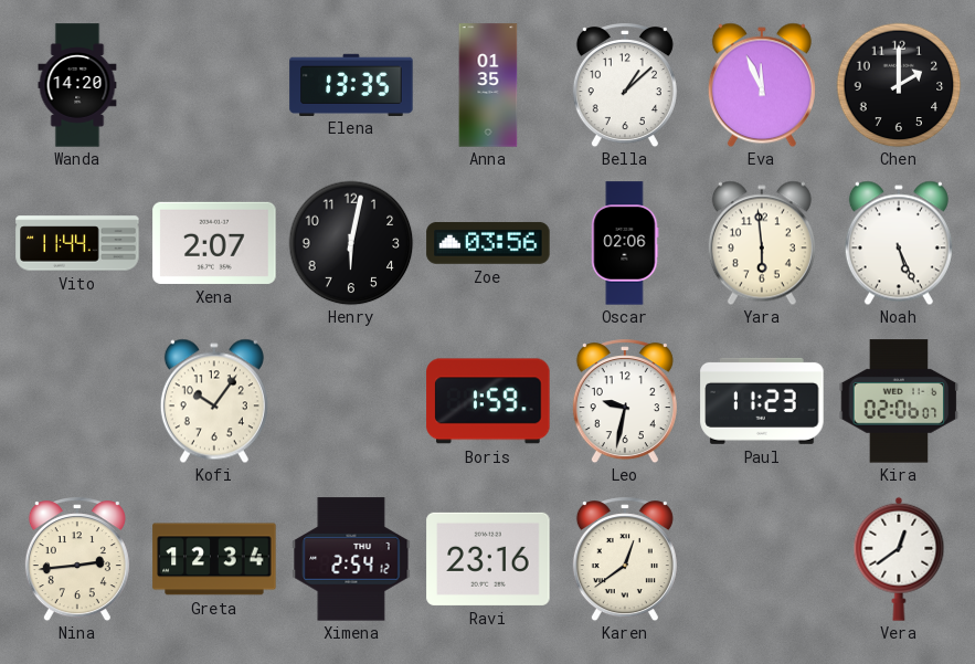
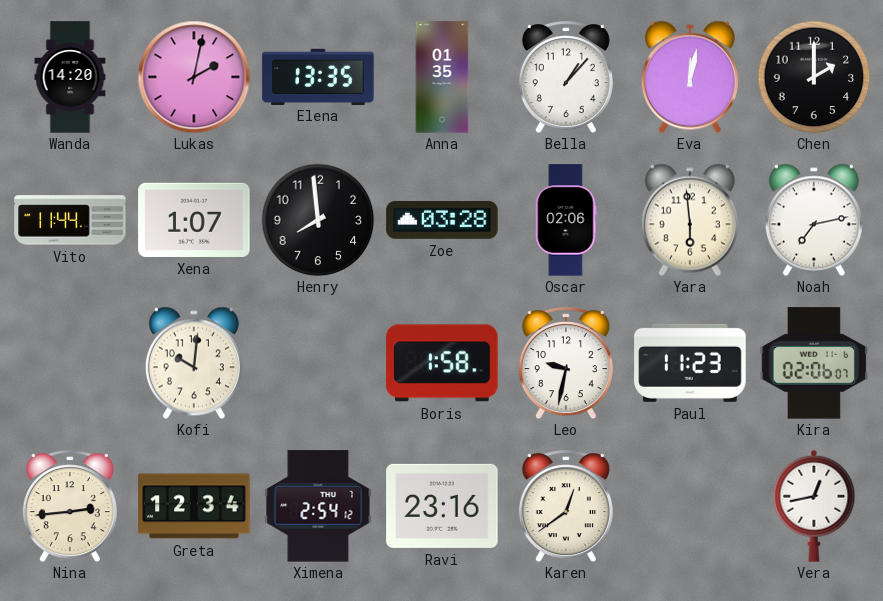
Lukas: none -> 2:02
Bella: 1:08 -> 1:07
Eva: 11:56 -> 12:02
Xena: 2:07 -> 1:07
Henry: 6:02 -> 7:59
Zoe: 03:56 -> 03:28
Noah: 5:26 -> 7:13
Kofi: 10:06 -> 10:01
Boris: 1:59 -> 1:58
Vera: 12:39 -> 12:43
